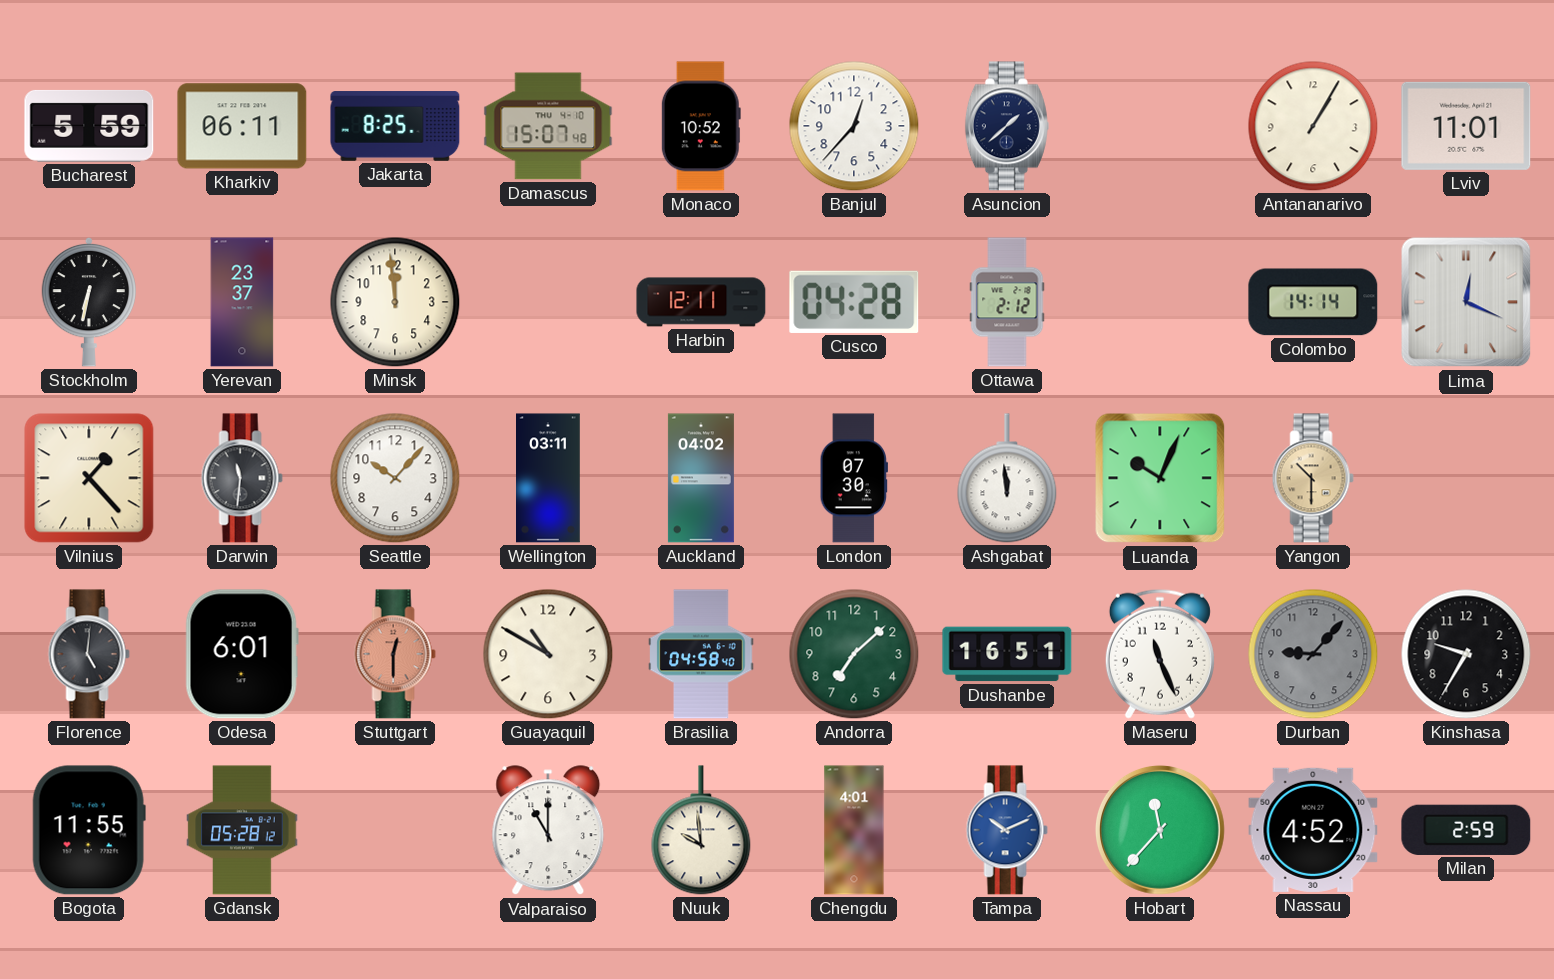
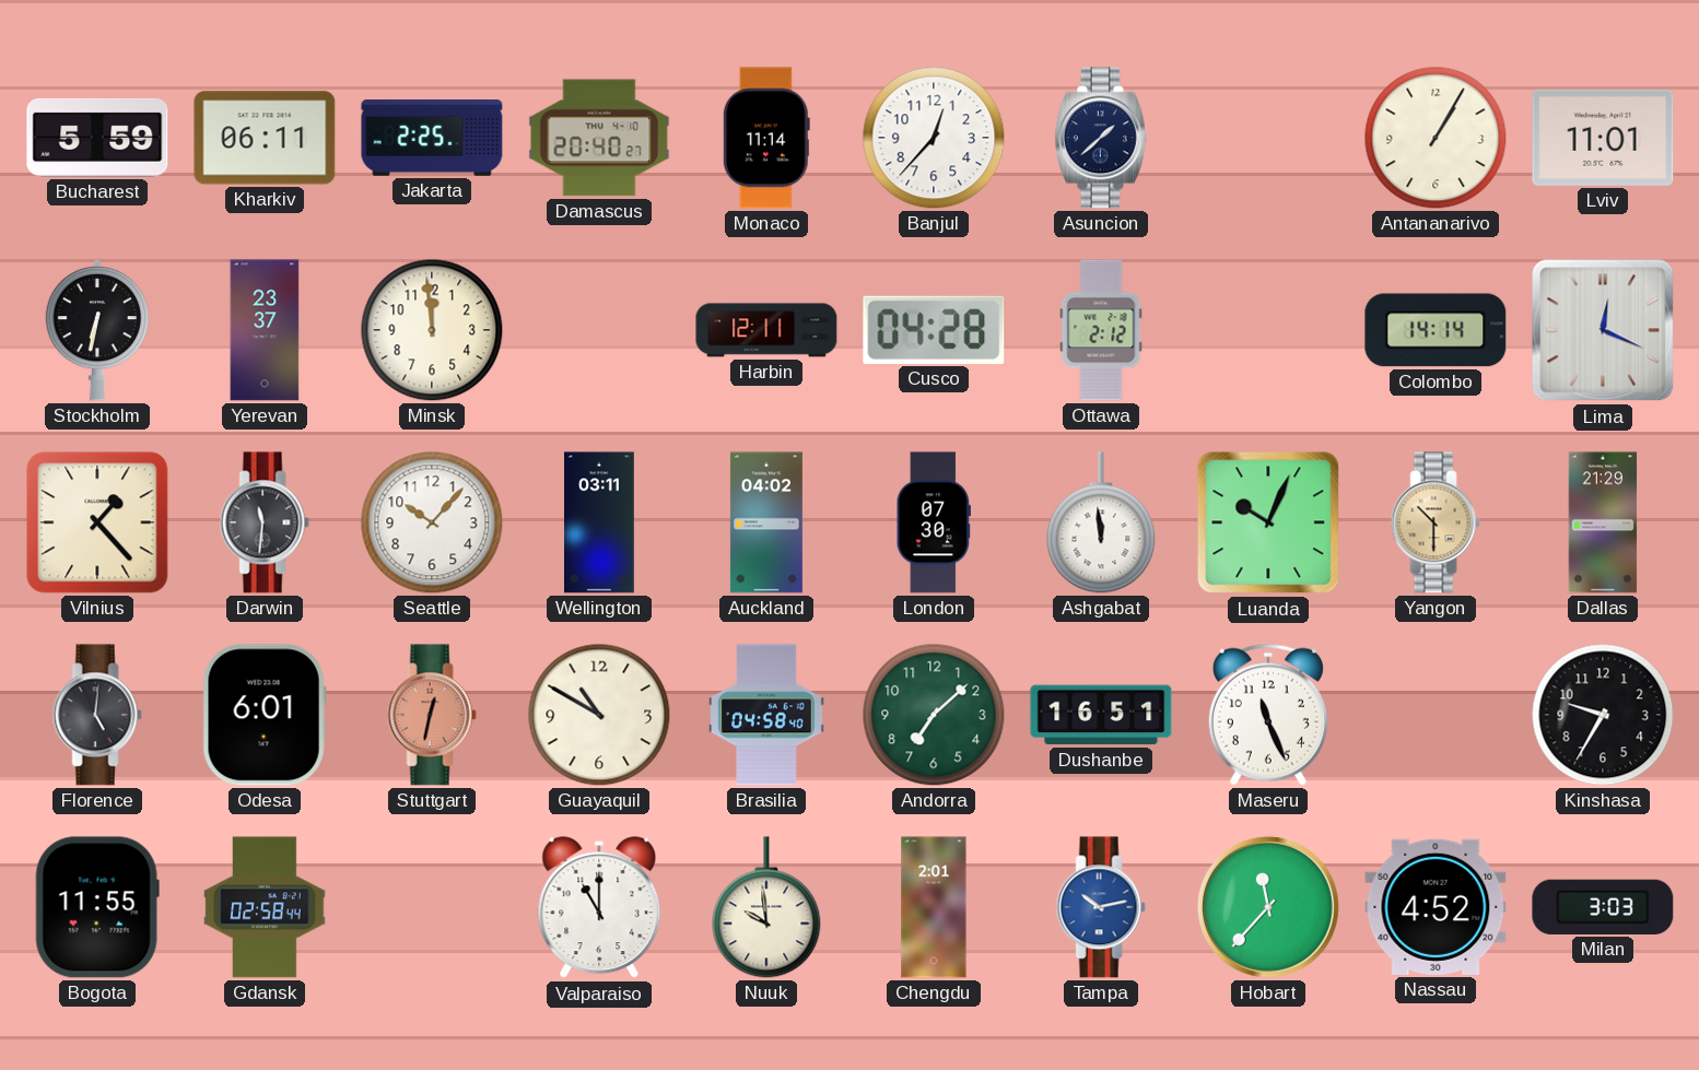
Jakarta: 8:25 -> 2:25
Damascus: 15:07 -> 20:40
Monaco: 10:52 -> 11:14
Dallas: none -> 21:29
Stuttgart: 12:30 -> 12:32
Durban: 9:07 -> none
Gdansk: 05:28 -> 02:58
Chengdu: 4:01 -> 2:01
Tampa: 10:11 -> 10:13
Milan: 2:59 -> 3:03
